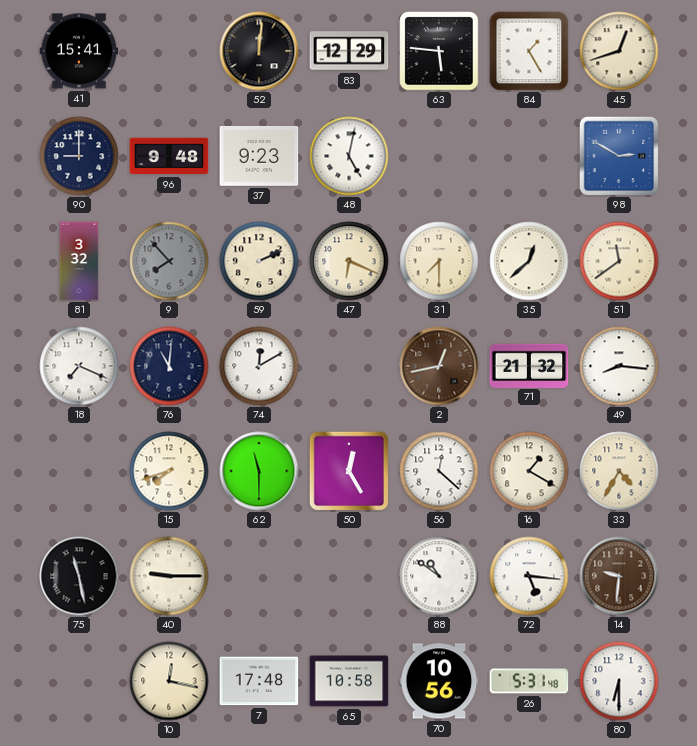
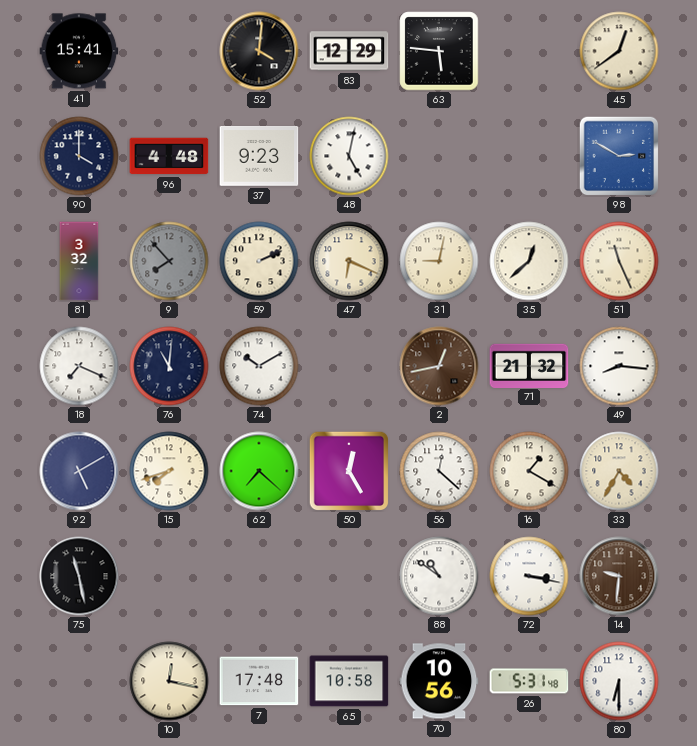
52: 12:01 -> 4:01
84: 1:25 -> none
45: 12:42 -> 12:39
90: 9:00 -> 4:00
96: 9:48 -> 4:48
31: 7:30 -> 9:02
51: 11:39 -> 11:26
74: 12:10 -> 10:10
92: none -> 5:10
62: 11:30 -> 7:22
40: 9:15 -> none
72: 5:16 -> 3:17
